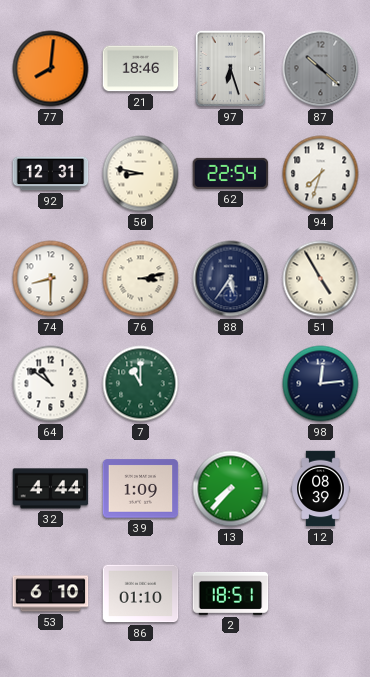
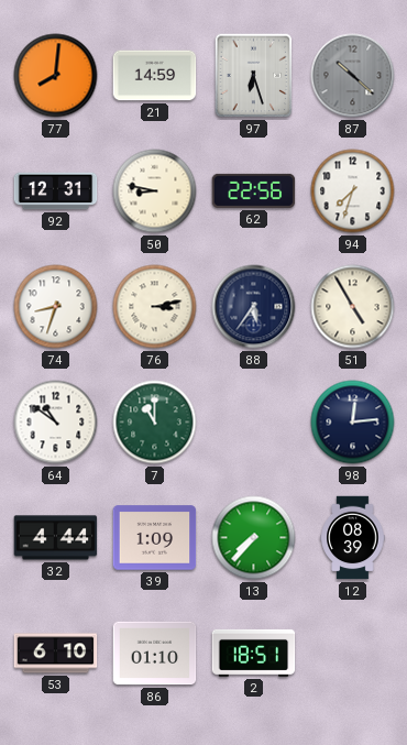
21: 18:46 -> 14:59
62: 22:54 -> 22:56
74: 8:30 -> 8:33
